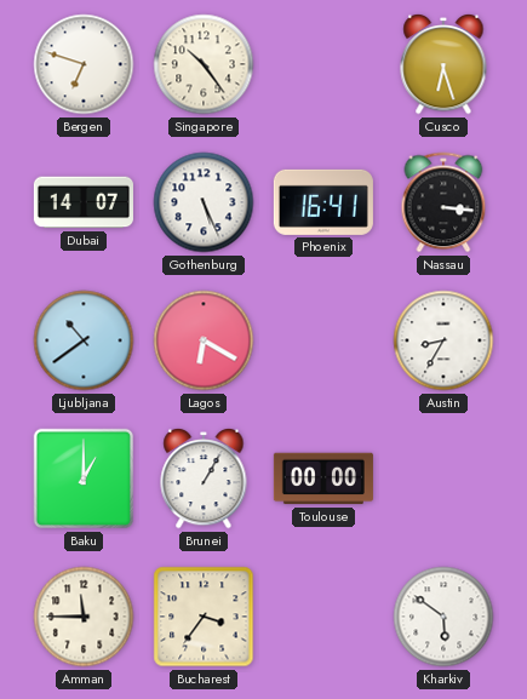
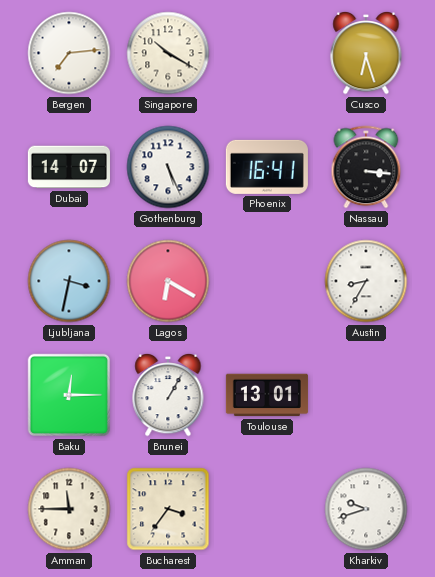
Bergen: 6:48 -> 7:14
Singapore: 10:24 -> 10:20
Ljubljana: 10:39 -> 3:32
Baku: 1:00 -> 12:15
Toulouse: 00:00 -> 13:01
Kharkiv: 5:51 -> 9:42
